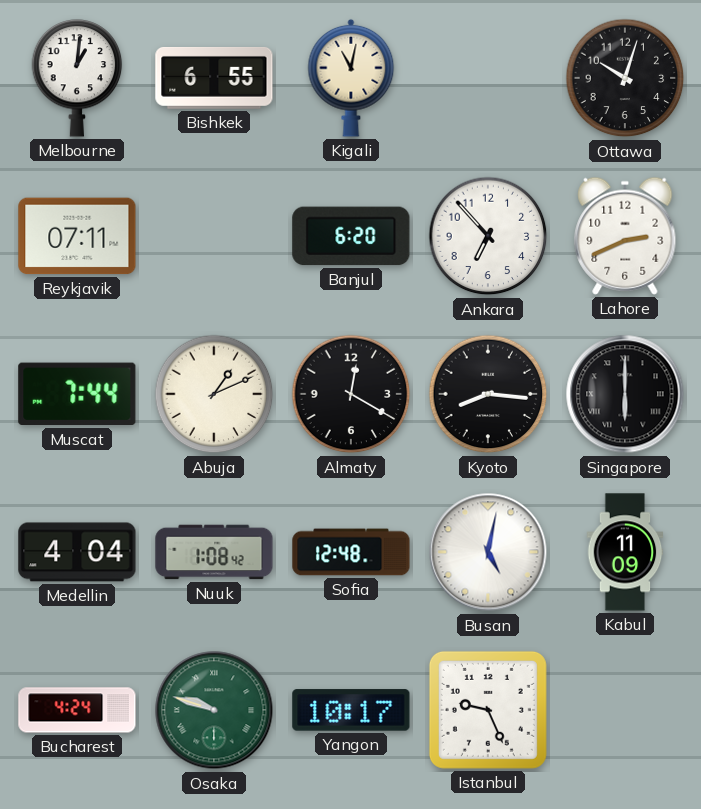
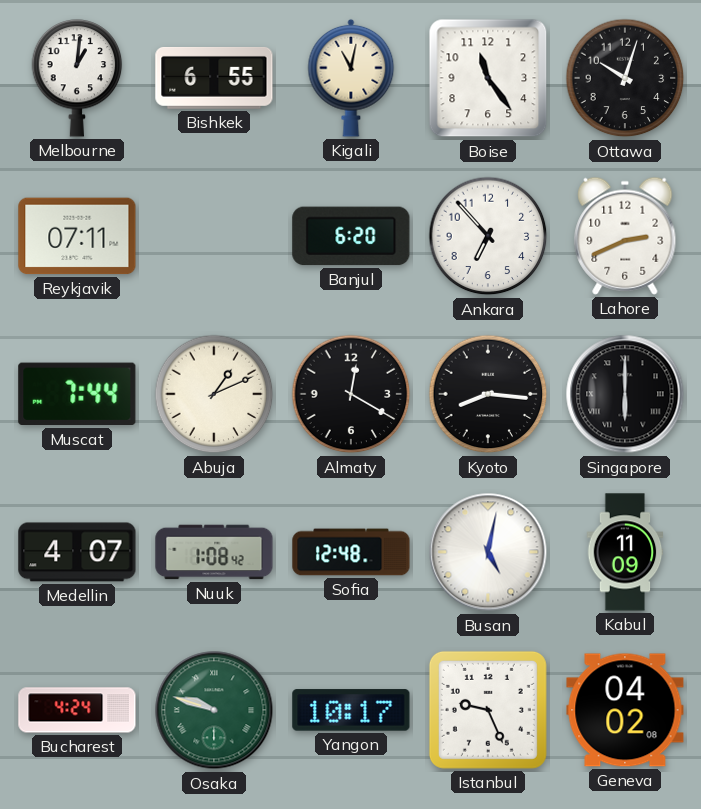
Boise: none -> 11:24
Medellin: 4:04 -> 4:07
Geneva: none -> 04:02
